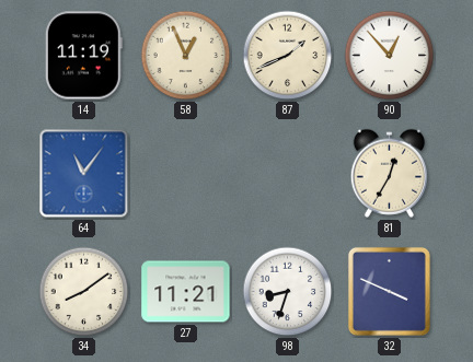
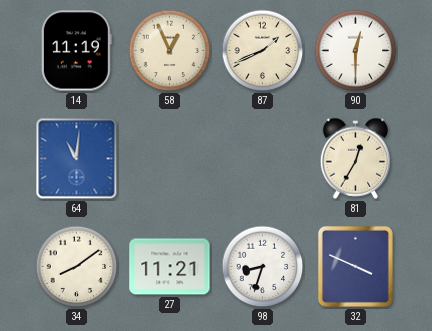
90: 12:53 -> 12:30
64: 11:06 -> 11:01
